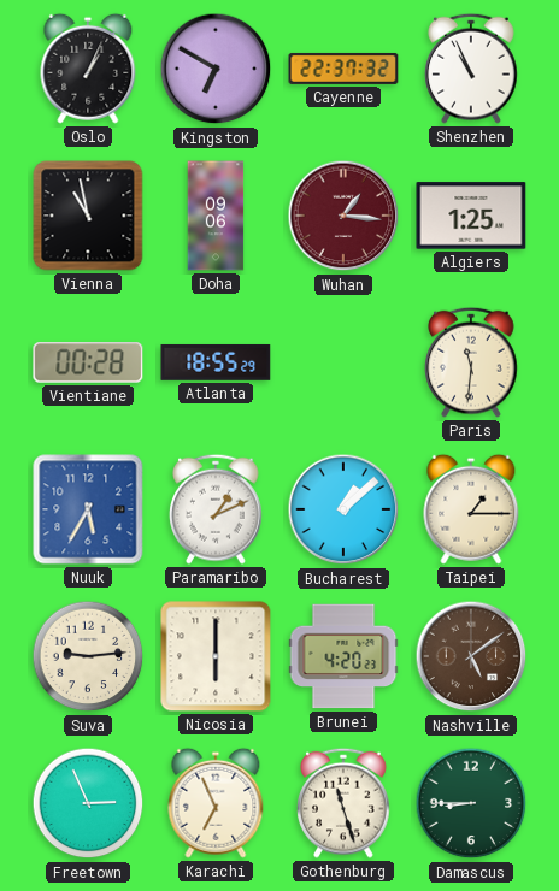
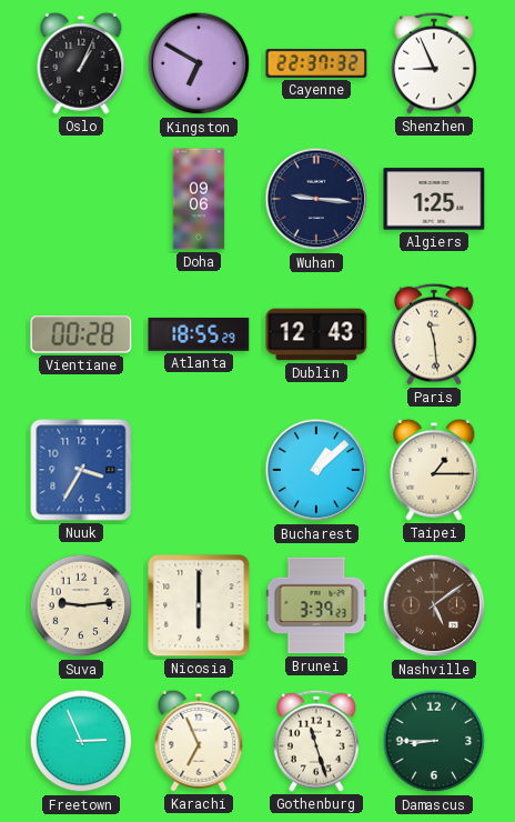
Shenzhen: 10:56 -> 8:56
Vienna: 10:58 -> none
Wuhan: 1:16 -> 9:16
Wuhan dial: burgundy -> navy
Dublin: none -> 12:43
Paris: 11:31 -> 11:29
Nuuk: 5:35 -> 3:35
Paramaribo: 1:11 -> none
Brunei: 4:20 -> 3:39
